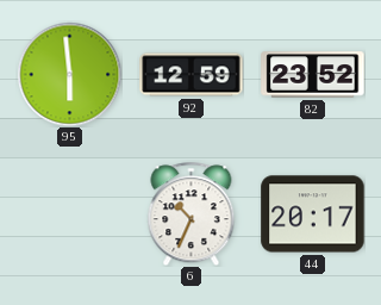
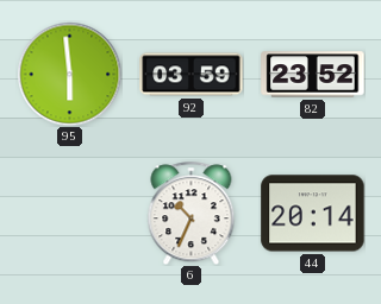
92: 12:59 -> 03:59
44: 20:17 -> 20:14
